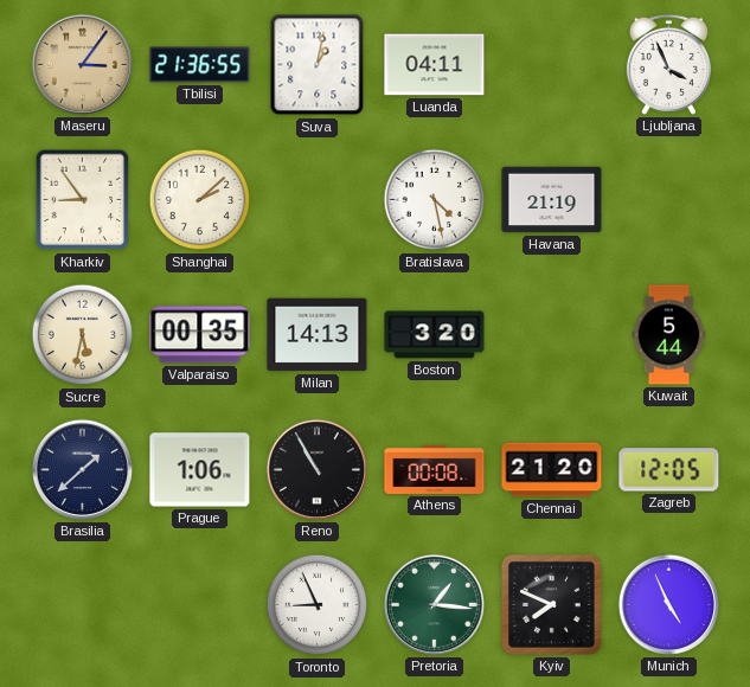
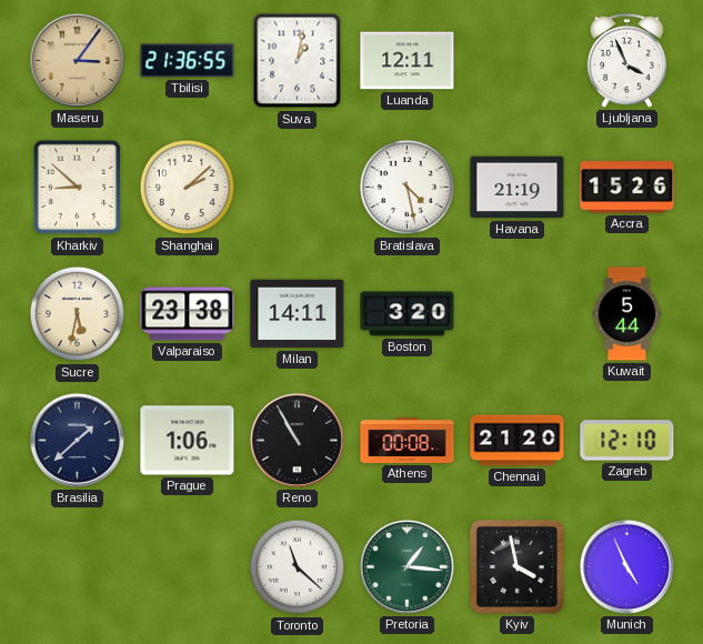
Luanda: 04:11 -> 12:11
Kharkiv: 8:54 -> 8:52
Accra: none -> 15:26
Valparaiso: 00:35 -> 23:38
Milan: 14:13 -> 14:11
Zagreb: 12:05 -> 12:10
Toronto: 8:56 -> 11:22
Kyiv: 7:49 -> 3:58
